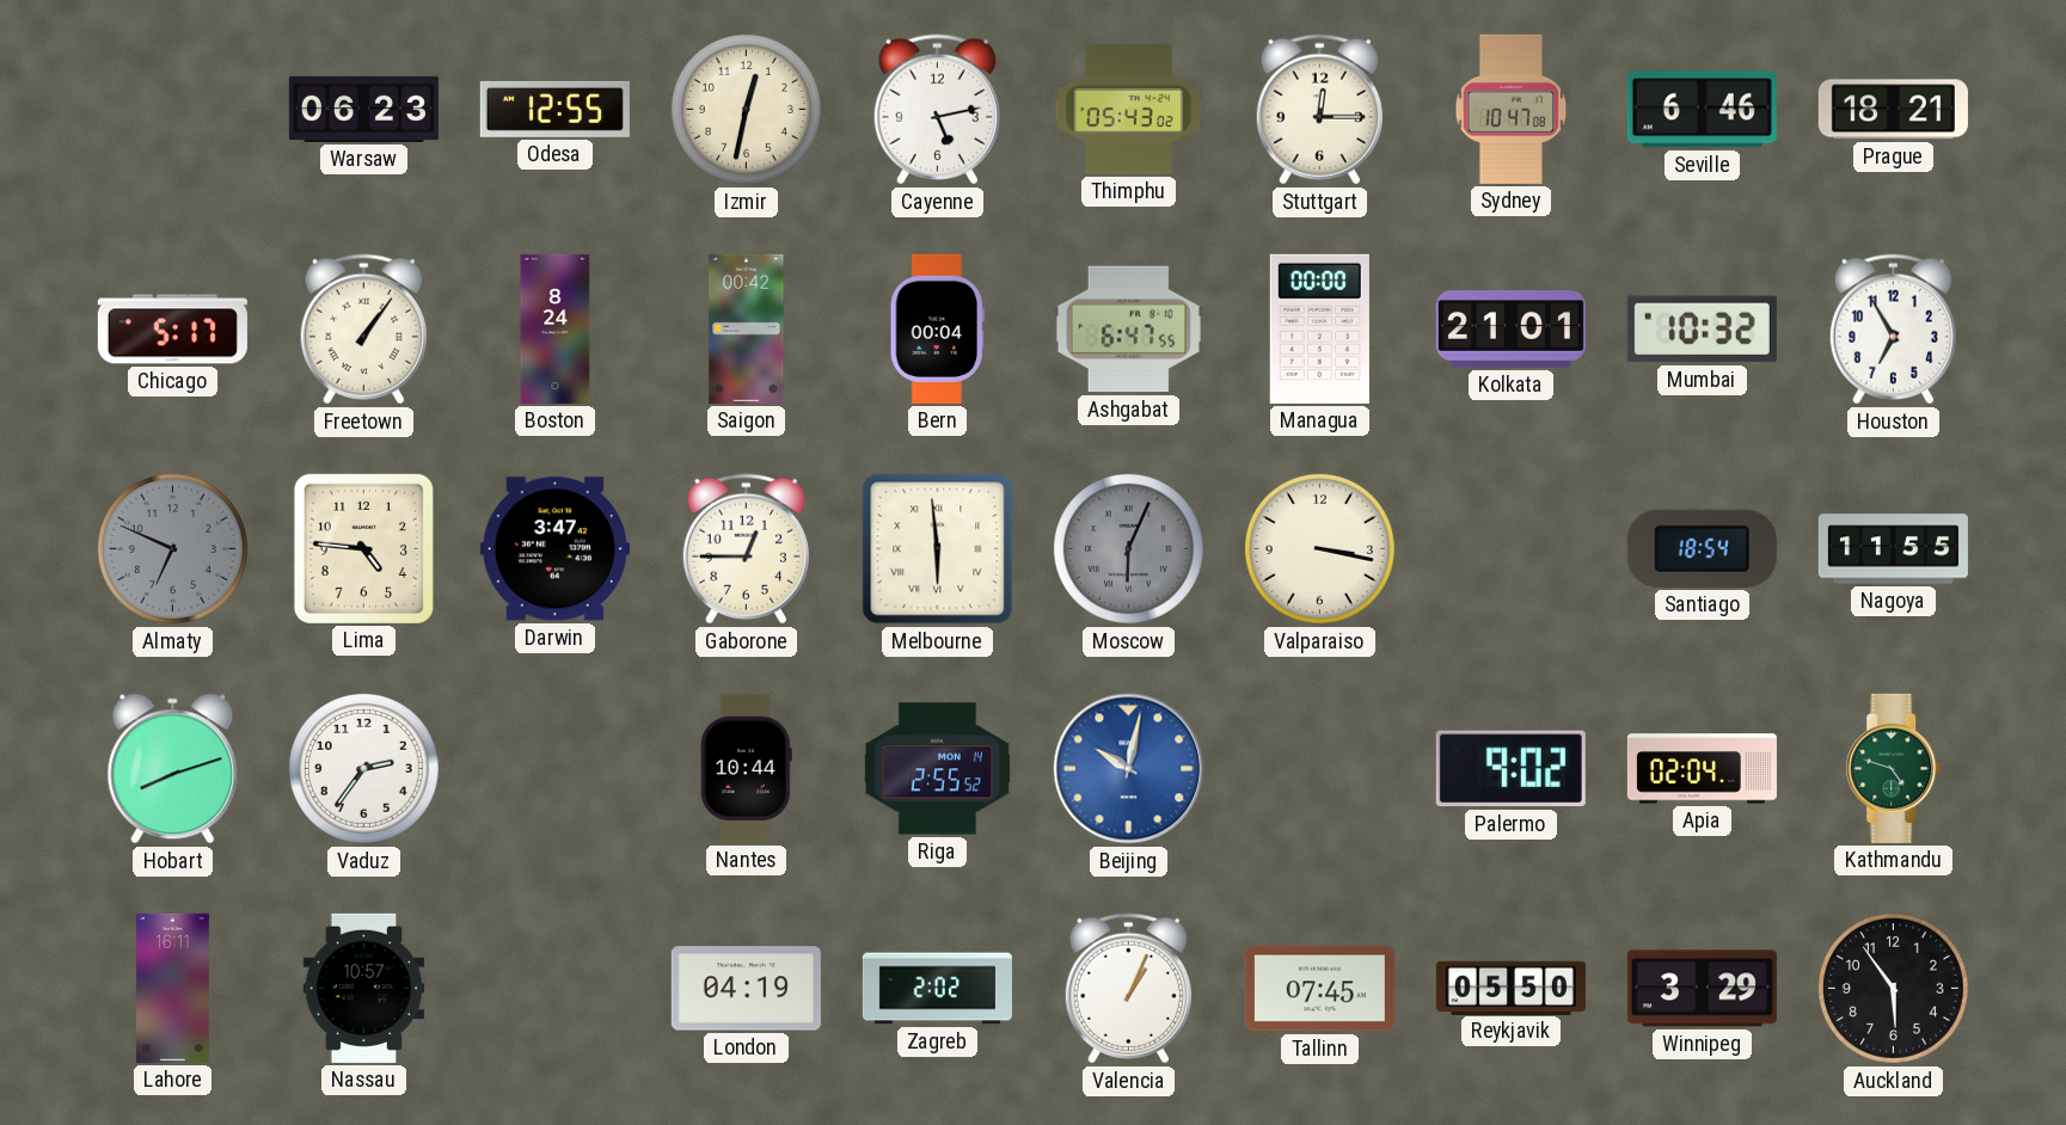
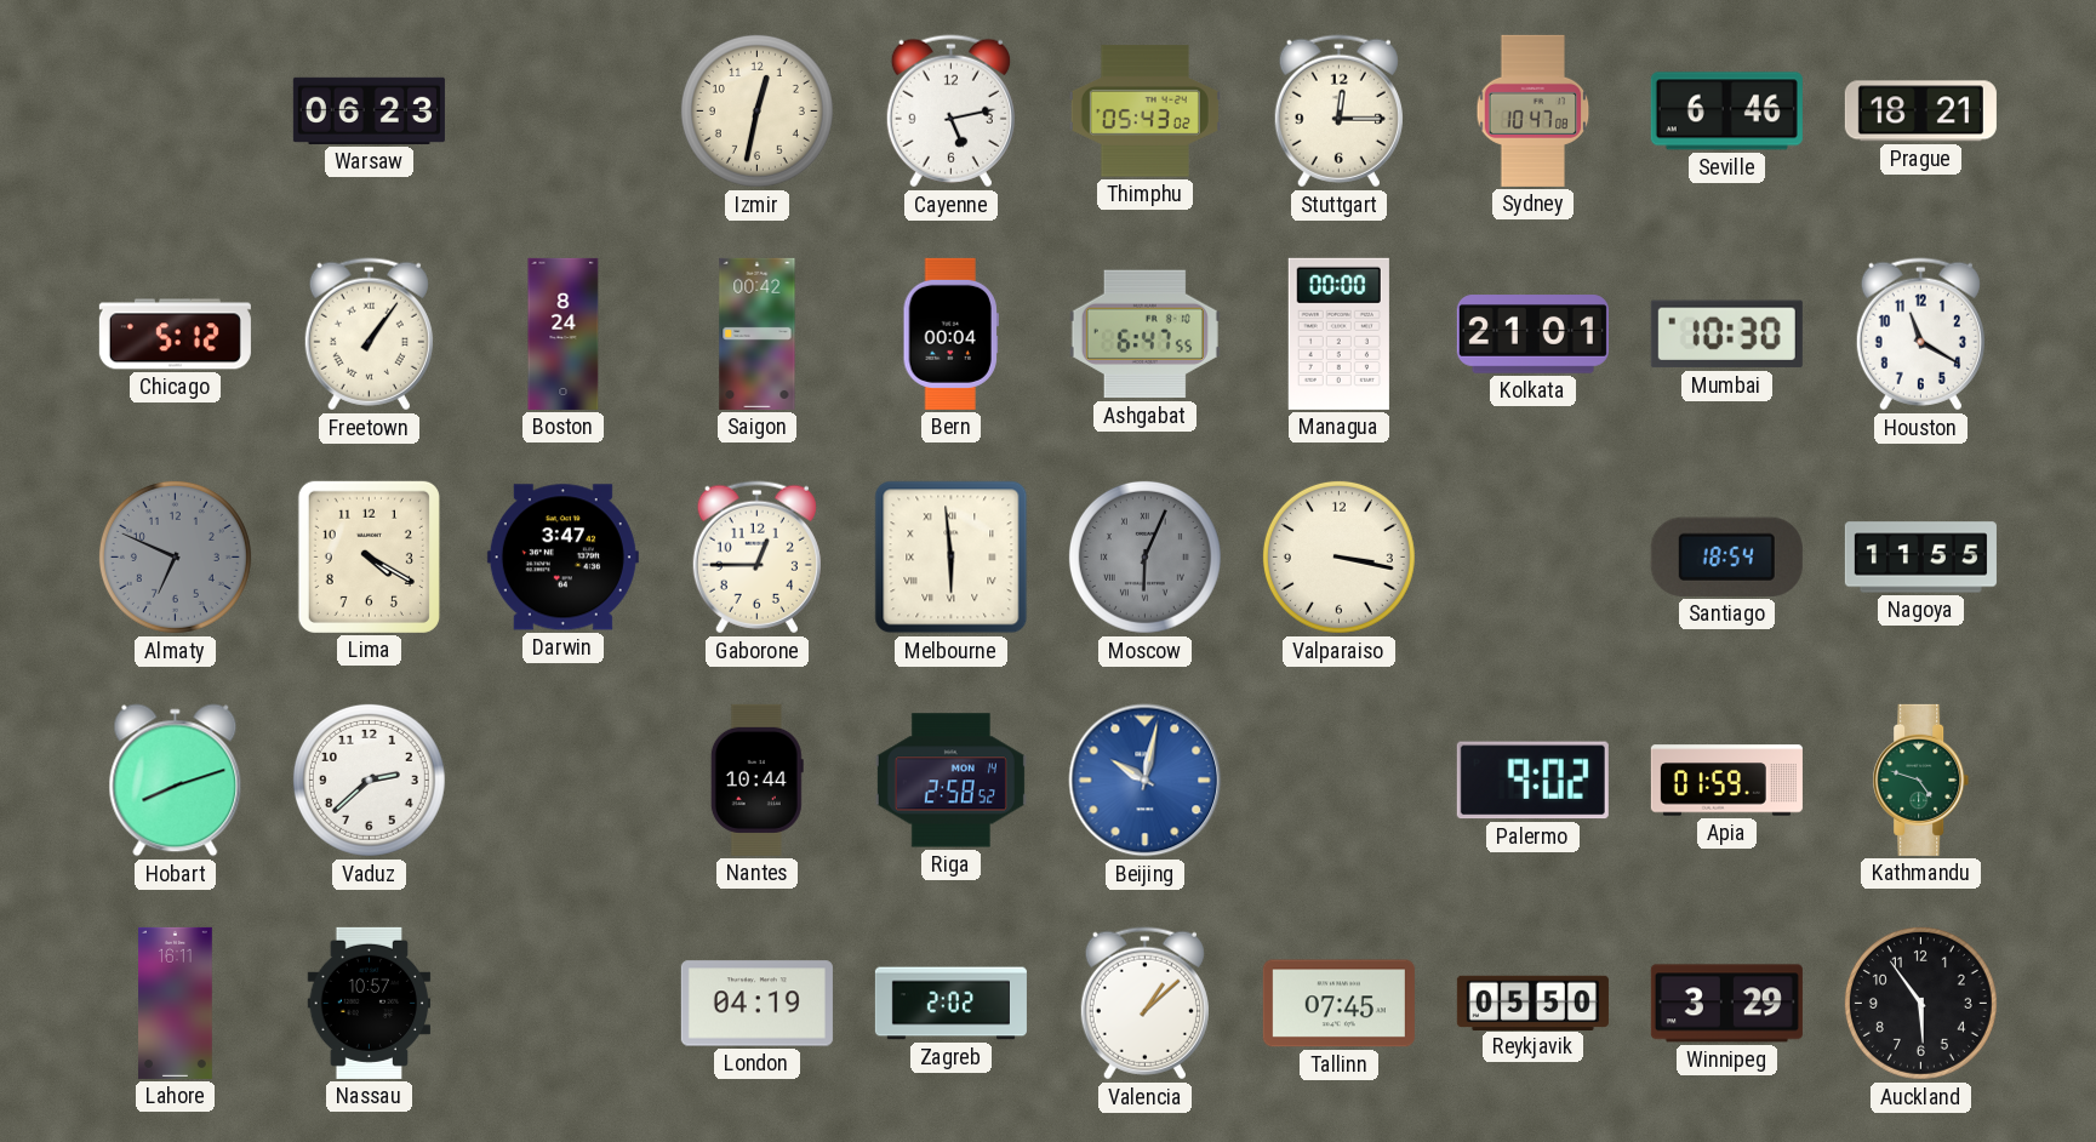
Odesa: 12:55 -> none
Chicago: 5:17 -> 5:12
Mumbai: 10:32 -> 10:30
Houston: 6:55 -> 11:20
Lima: 4:46 -> 4:20
Vaduz: 2:36 -> 2:38
Riga: 2:55 -> 2:58
Apia: 02:04 -> 01:59
Valencia: 1:04 -> 1:08
